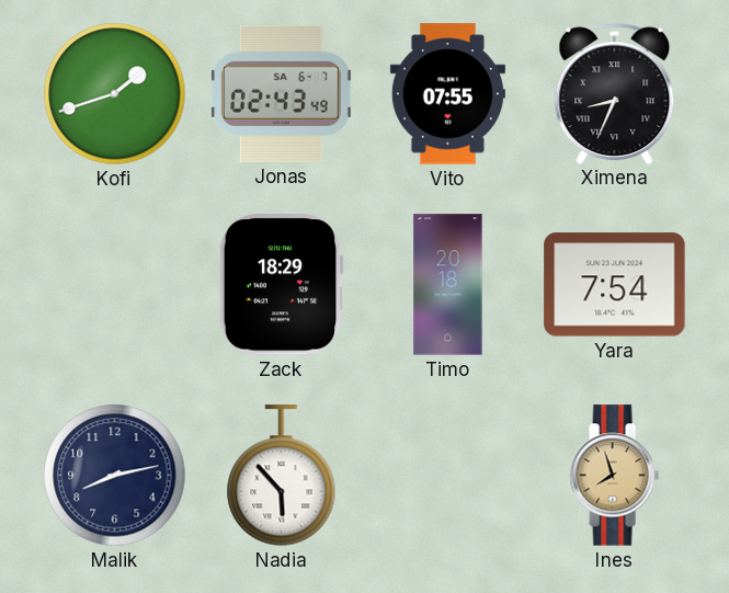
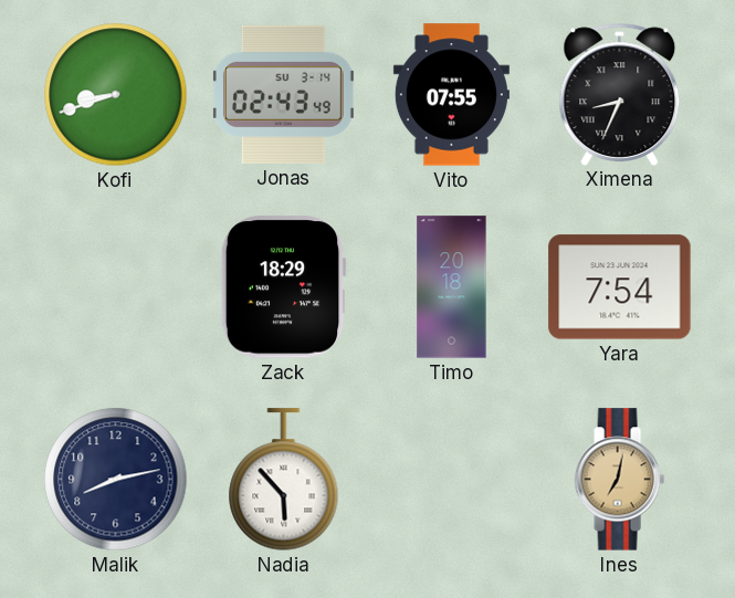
Kofi: 1:42 -> 8:42
Jonas date: SA 6-7 -> SU 3-14
Ines: 7:57 -> 7:02
